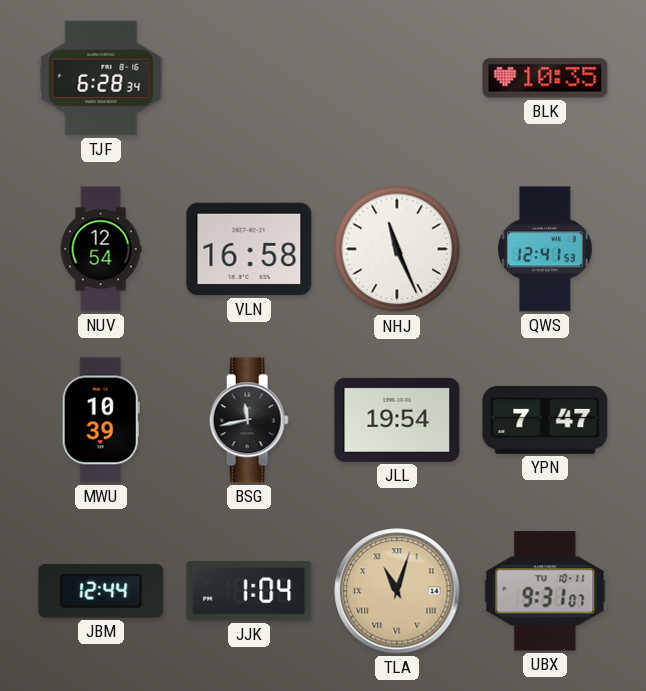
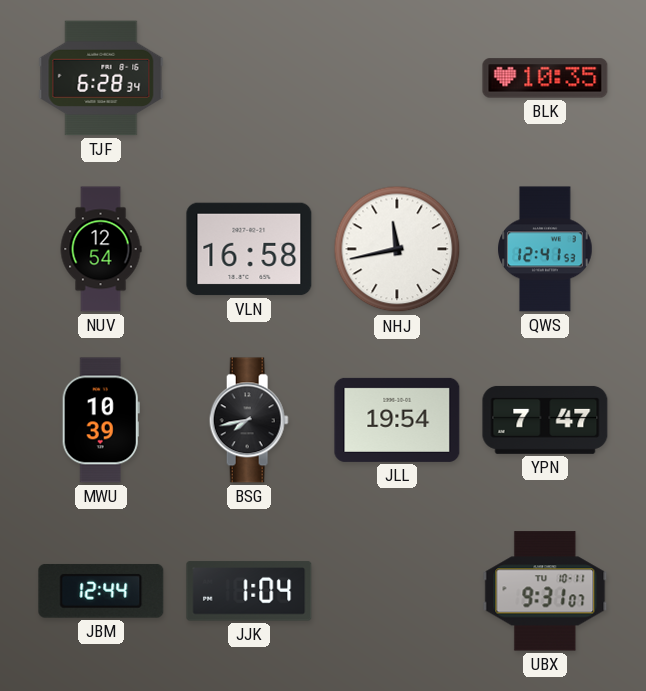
NHJ: 11:26 -> 11:43
BSG: 11:43 -> 7:43
TLA: 11:03 -> none
